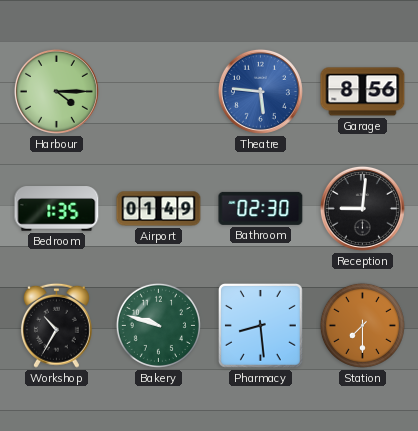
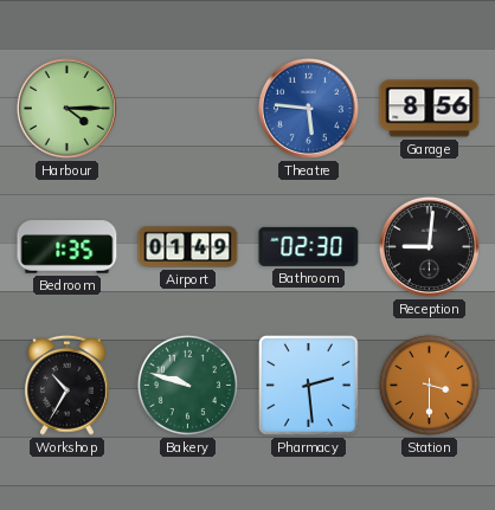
Pharmacy: 8:29 -> 2:29
Station: 7:30 -> 3:30
